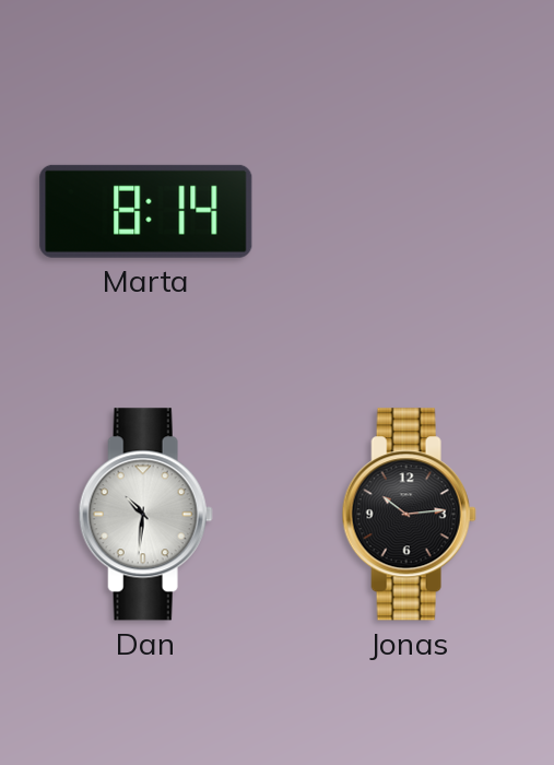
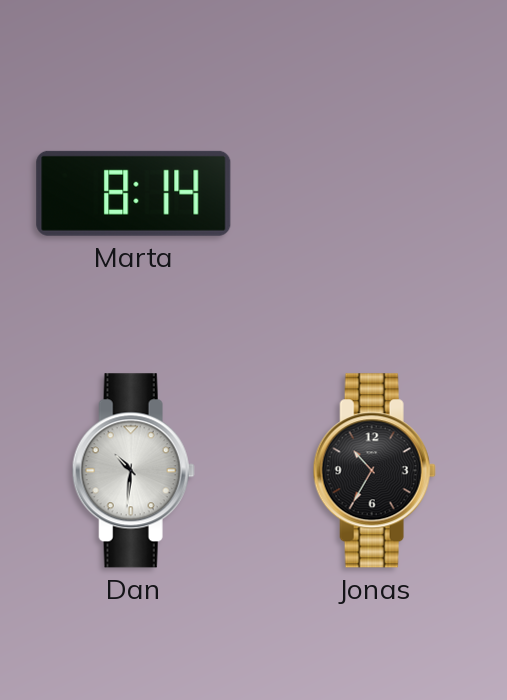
Jonas: 10:14 -> 10:35
